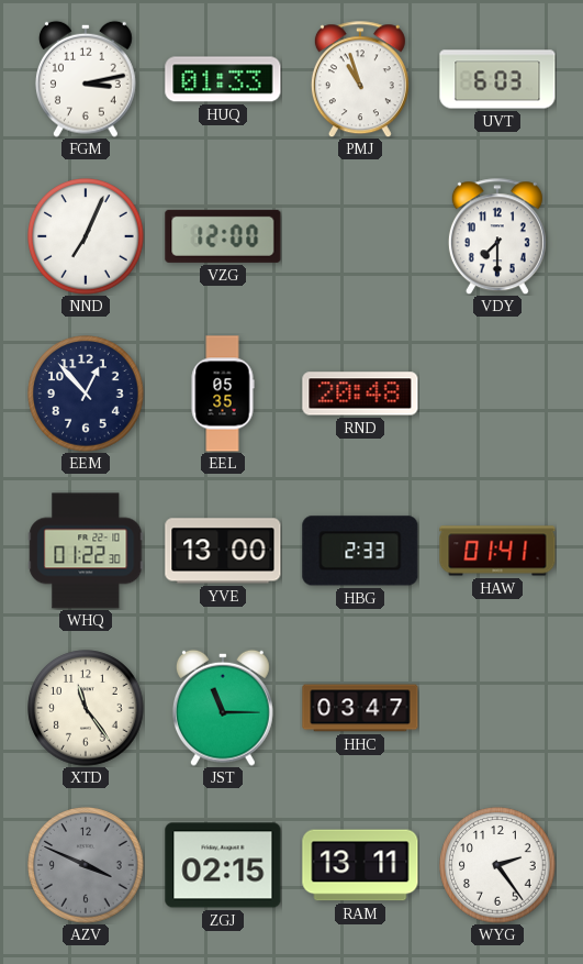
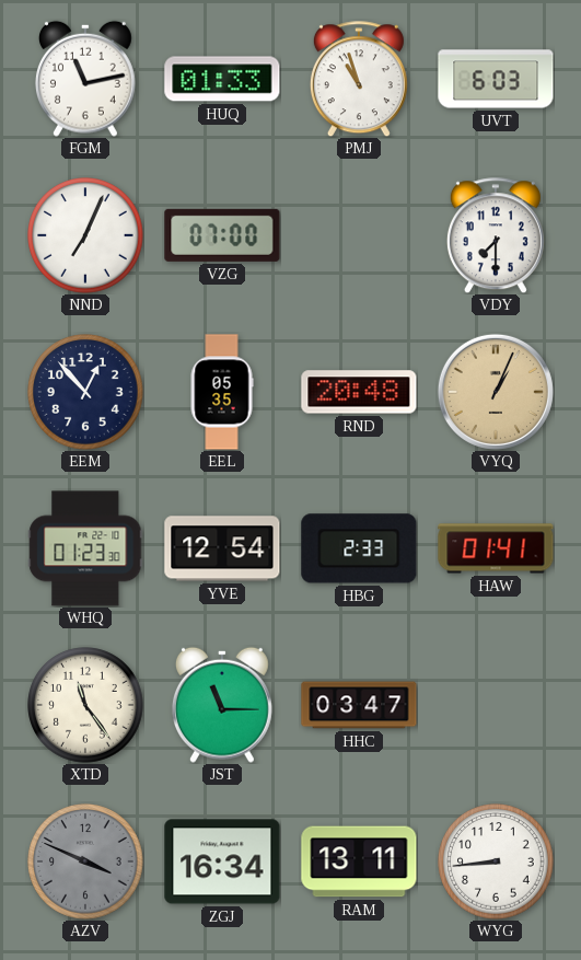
FGM: 3:13 -> 11:13
VZG: 12:00 -> 07:00
VYQ: none -> 1:04
WHQ: 01:22 -> 01:23
YVE: 13:00 -> 12:54
ZGJ: 02:15 -> 16:34
WYG: 2:24 -> 8:44
